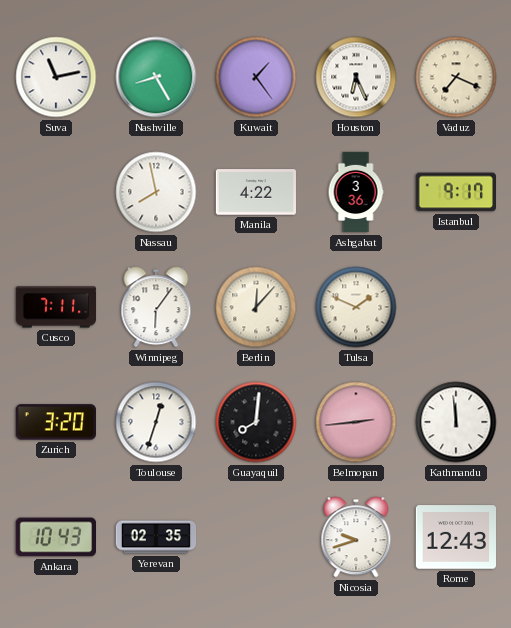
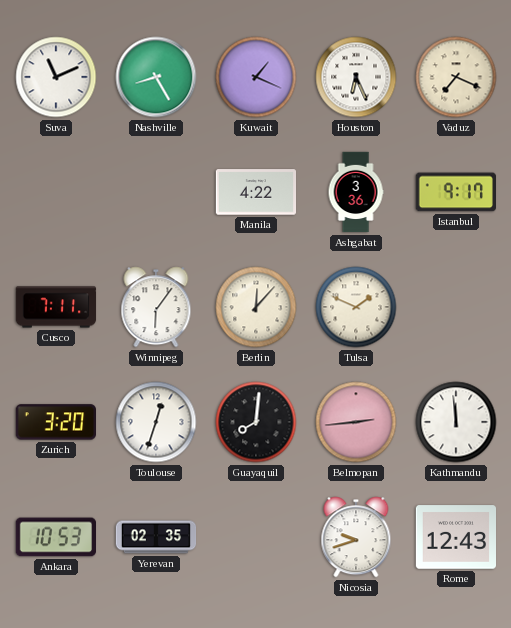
Suva: 11:13 -> 11:11
Kuwait: 1:24 -> 1:19
Nassau: 7:58 -> none
Ankara: 10:43 -> 10:53
